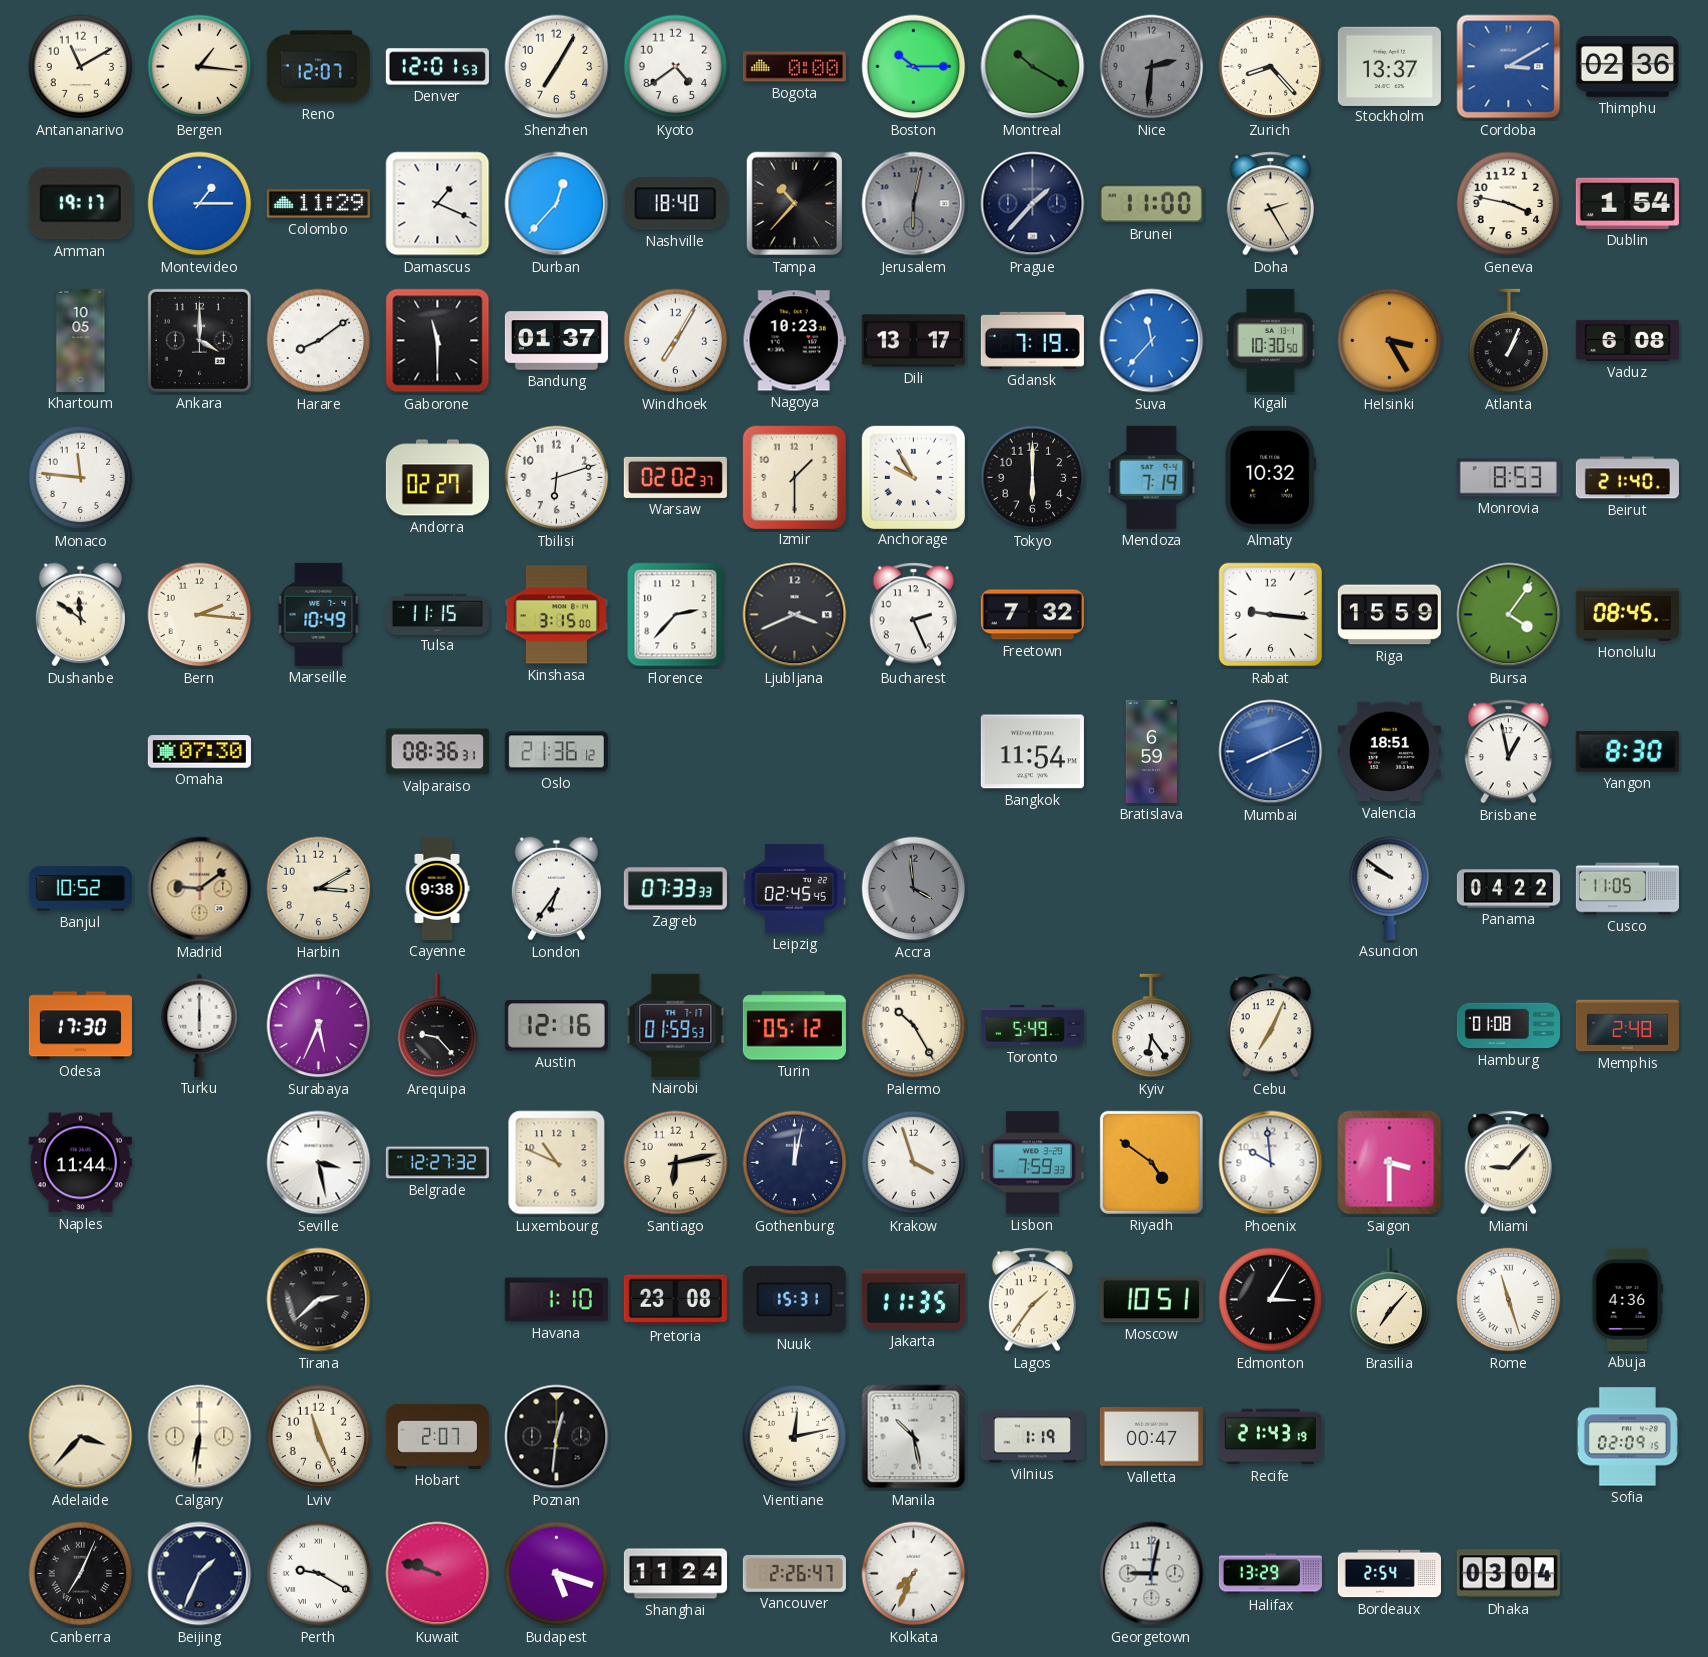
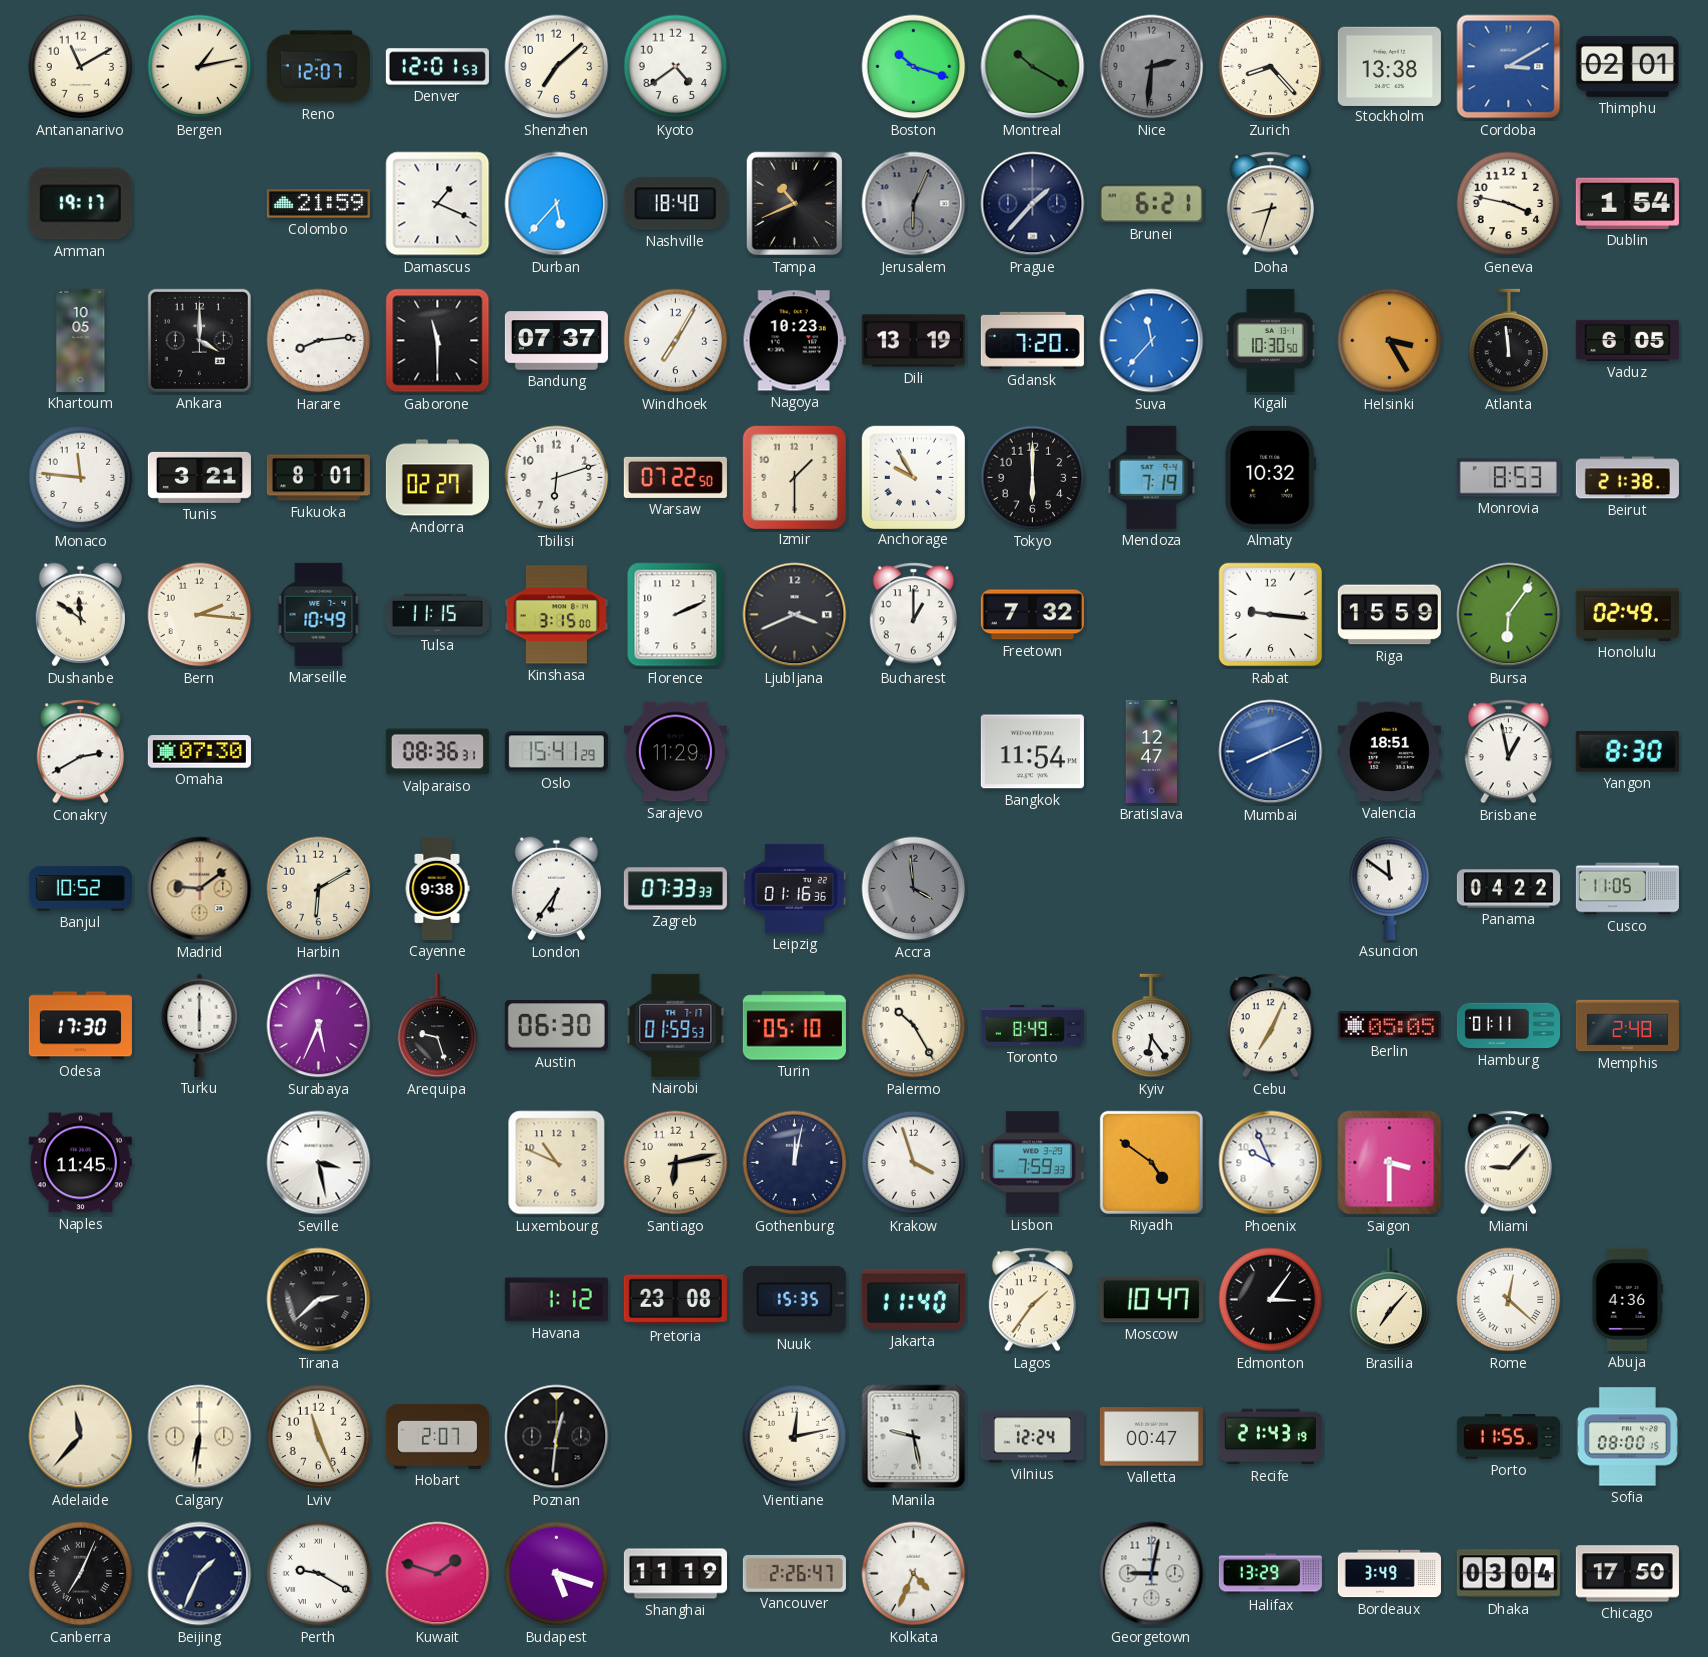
Bergen: 1:16 -> 1:13
Shenzhen: 7:05 -> 7:08
Bogota: 0:00 -> none
Boston: 10:15 -> 10:18
Stockholm: 13:37 -> 13:38
Thimphu: 02:36 -> 02:01
Montevideo: 1:15 -> none
Colombo: 11:29 -> 21:59
Durban: 12:37 -> 5:37
Tampa: 10:37 -> 10:41
Jerusalem: 6:02 -> 6:04
Brunei: 11:00 -> 6:21
Doha: 2:25 -> 8:33
Harare: 8:09 -> 8:14
Bandung: 01:37 -> 07:37
Dili: 13:17 -> 13:19
Gdansk: 7:19 -> 7:20
Atlanta: 1:04 -> 11:59
Vaduz: 6:08 -> 6:05
Tunis: none -> 3:21
Fukuoka: none -> 8:01
Warsaw: 02:02 -> 07:22
Beirut: 21:40 -> 21:38
Florence: 2:37 -> 2:11
Bucharest: 2:26 -> 1:00
Bursa: 4:06 -> 6:06
Honolulu: 08:45 -> 02:49
Conakry: none -> 2:40
Oslo: 21:36 -> 15:41
Sarajevo: none -> 11:29
Bratislava: 6:59 -> 12:47
Harbin: 3:10 -> 6:10
Leipzig: 02:45 -> 01:16
Asuncion: 9:51 -> 11:51
Arequipa: 9:23 -> 9:27
Austin: 12:16 -> 06:30
Turin: 05:12 -> 05:10
Toronto: 5:49 -> 8:49
Berlin: none -> 05:05
Hamburg: 01:08 -> 01:11
Naples: 11:44 -> 11:45
Belgrade: 12:27 -> none
Phoenix: 9:59 -> 9:56
Havana: 1:10 -> 1:12
Nuuk: 15:31 -> 15:35
Jakarta: 11:35 -> 11:40
Moscow: 10:51 -> 10:47
Edmonton: 3:05 -> 3:06
Rome: 11:27 -> 12:22
Adelaide: 3:37 -> 11:37
Manila: 10:28 -> 9:28
Vilnius: 1:19 -> 12:24
Porto: none -> 11:55
Sofia: 02:09 -> 08:00
Kuwait: 9:48 -> 1:48
Shanghai: 11:24 -> 11:19
Kolkata: 7:34 -> 4:34
Bordeaux: 2:54 -> 3:49
Chicago: none -> 17:50
